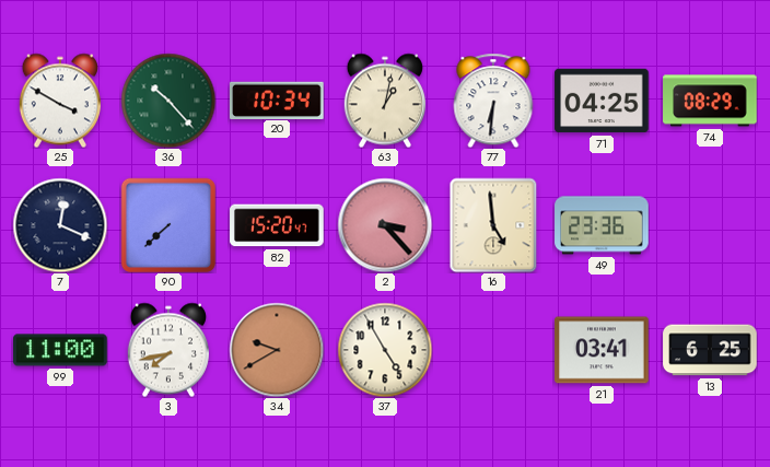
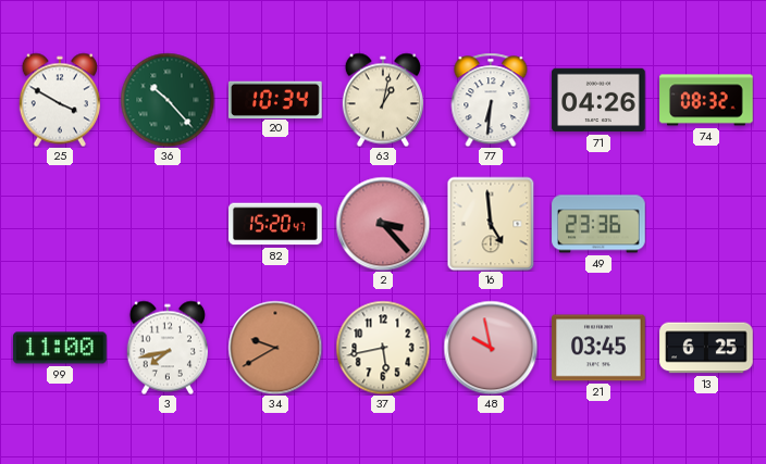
71: 04:25 -> 04:26
74: 08:29 -> 08:32
7: 12:19 -> none
90: 7:38 -> none
37: 4:55 -> 5:43
48: none -> 9:58
21: 03:41 -> 03:45
